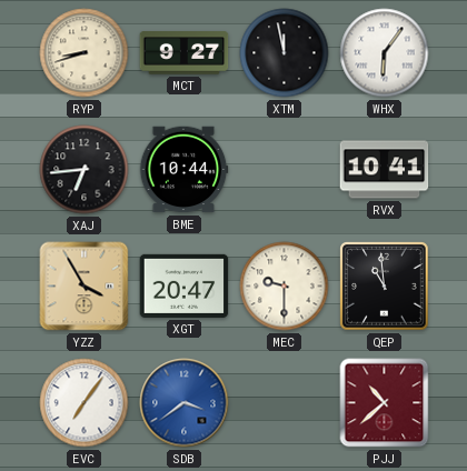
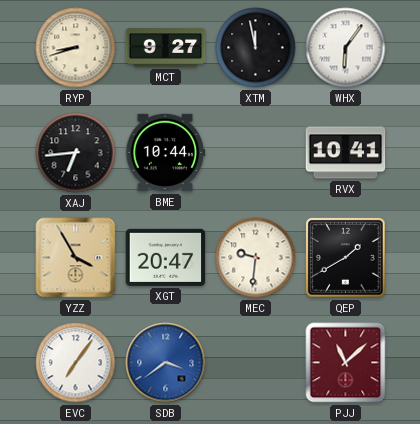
MEC: 9:30 -> 9:31
QEP: 10:59 -> 1:40
PJJ: 10:38 -> 11:08
